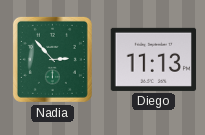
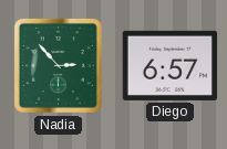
Diego: 11:13 -> 6:57
